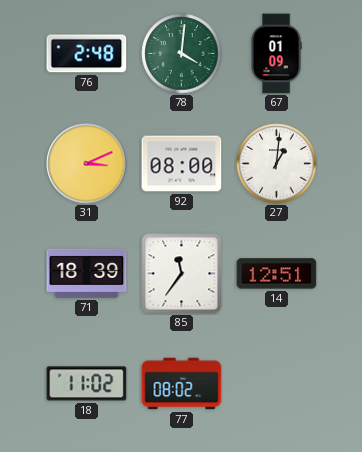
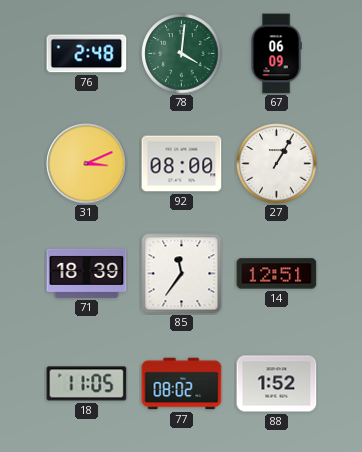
67: 01:09 -> 06:09
27: 1:01 -> 1:05
18: 11:02 -> 11:05
88: none -> 1:52
